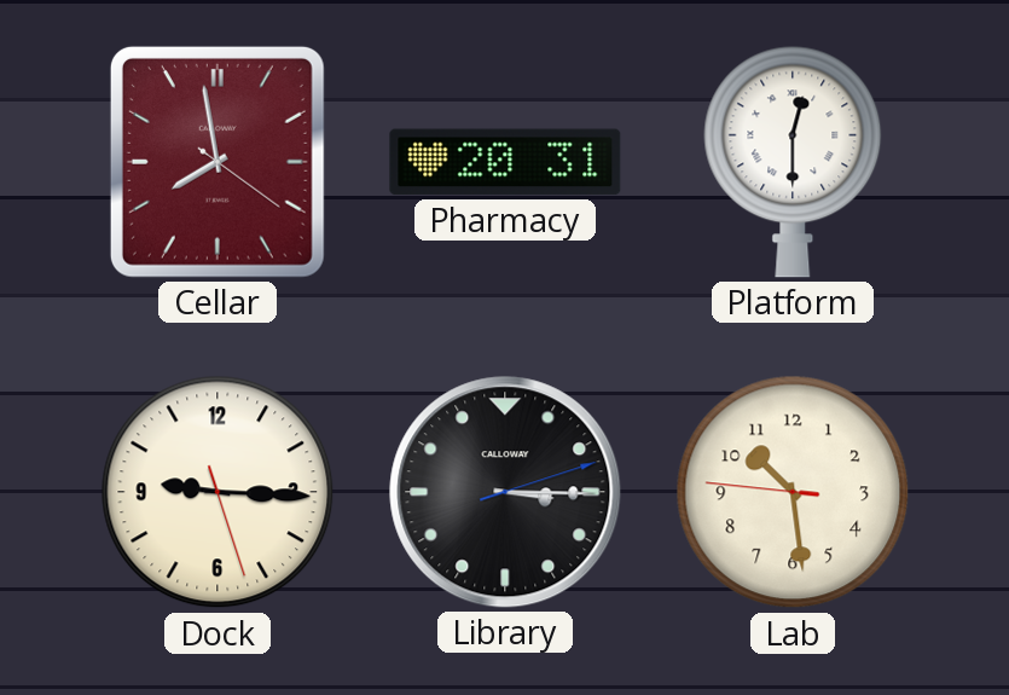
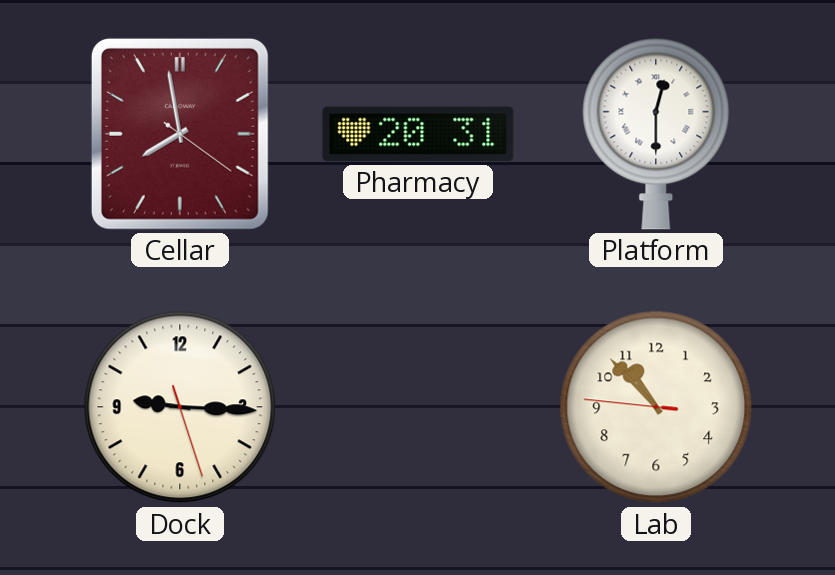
Library: 3:15 -> none
Lab: 10:28 -> 10:52
